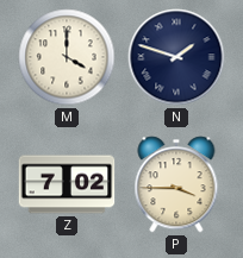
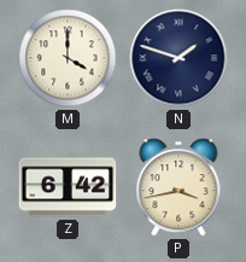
Z: 7:02 -> 6:42
P: 3:45 -> 3:43
